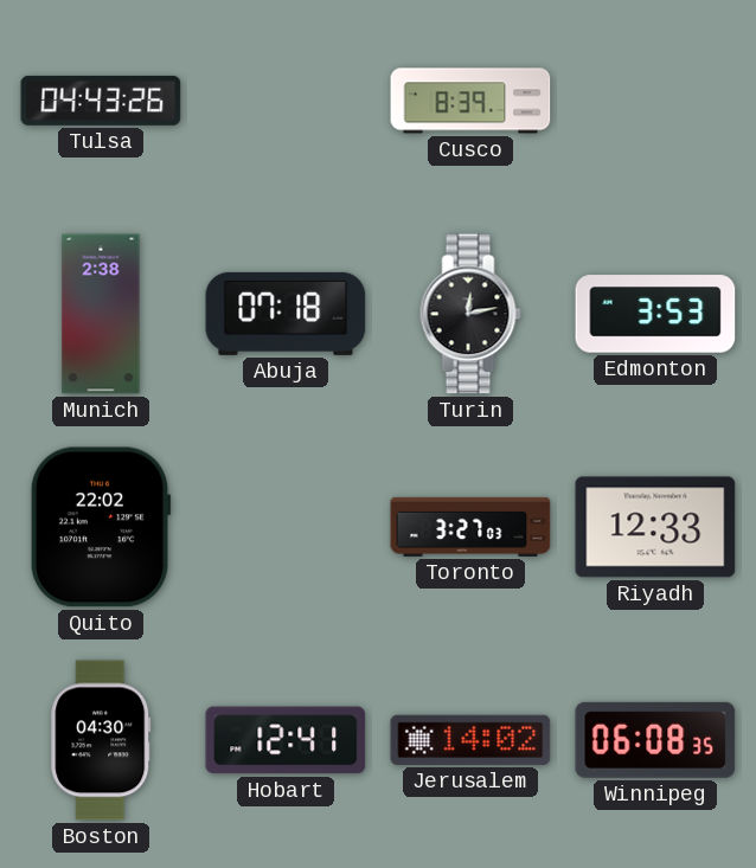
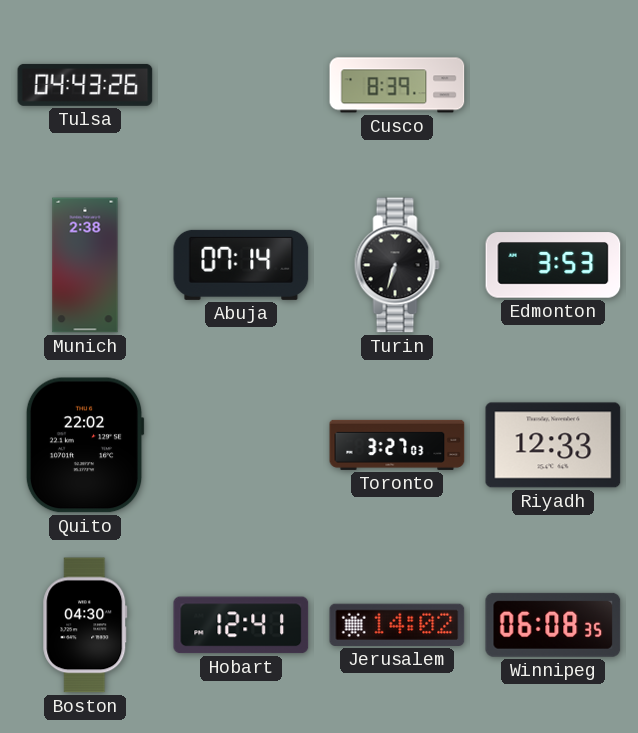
Abuja: 07:18 -> 07:14
Turin: 12:13 -> 6:33
